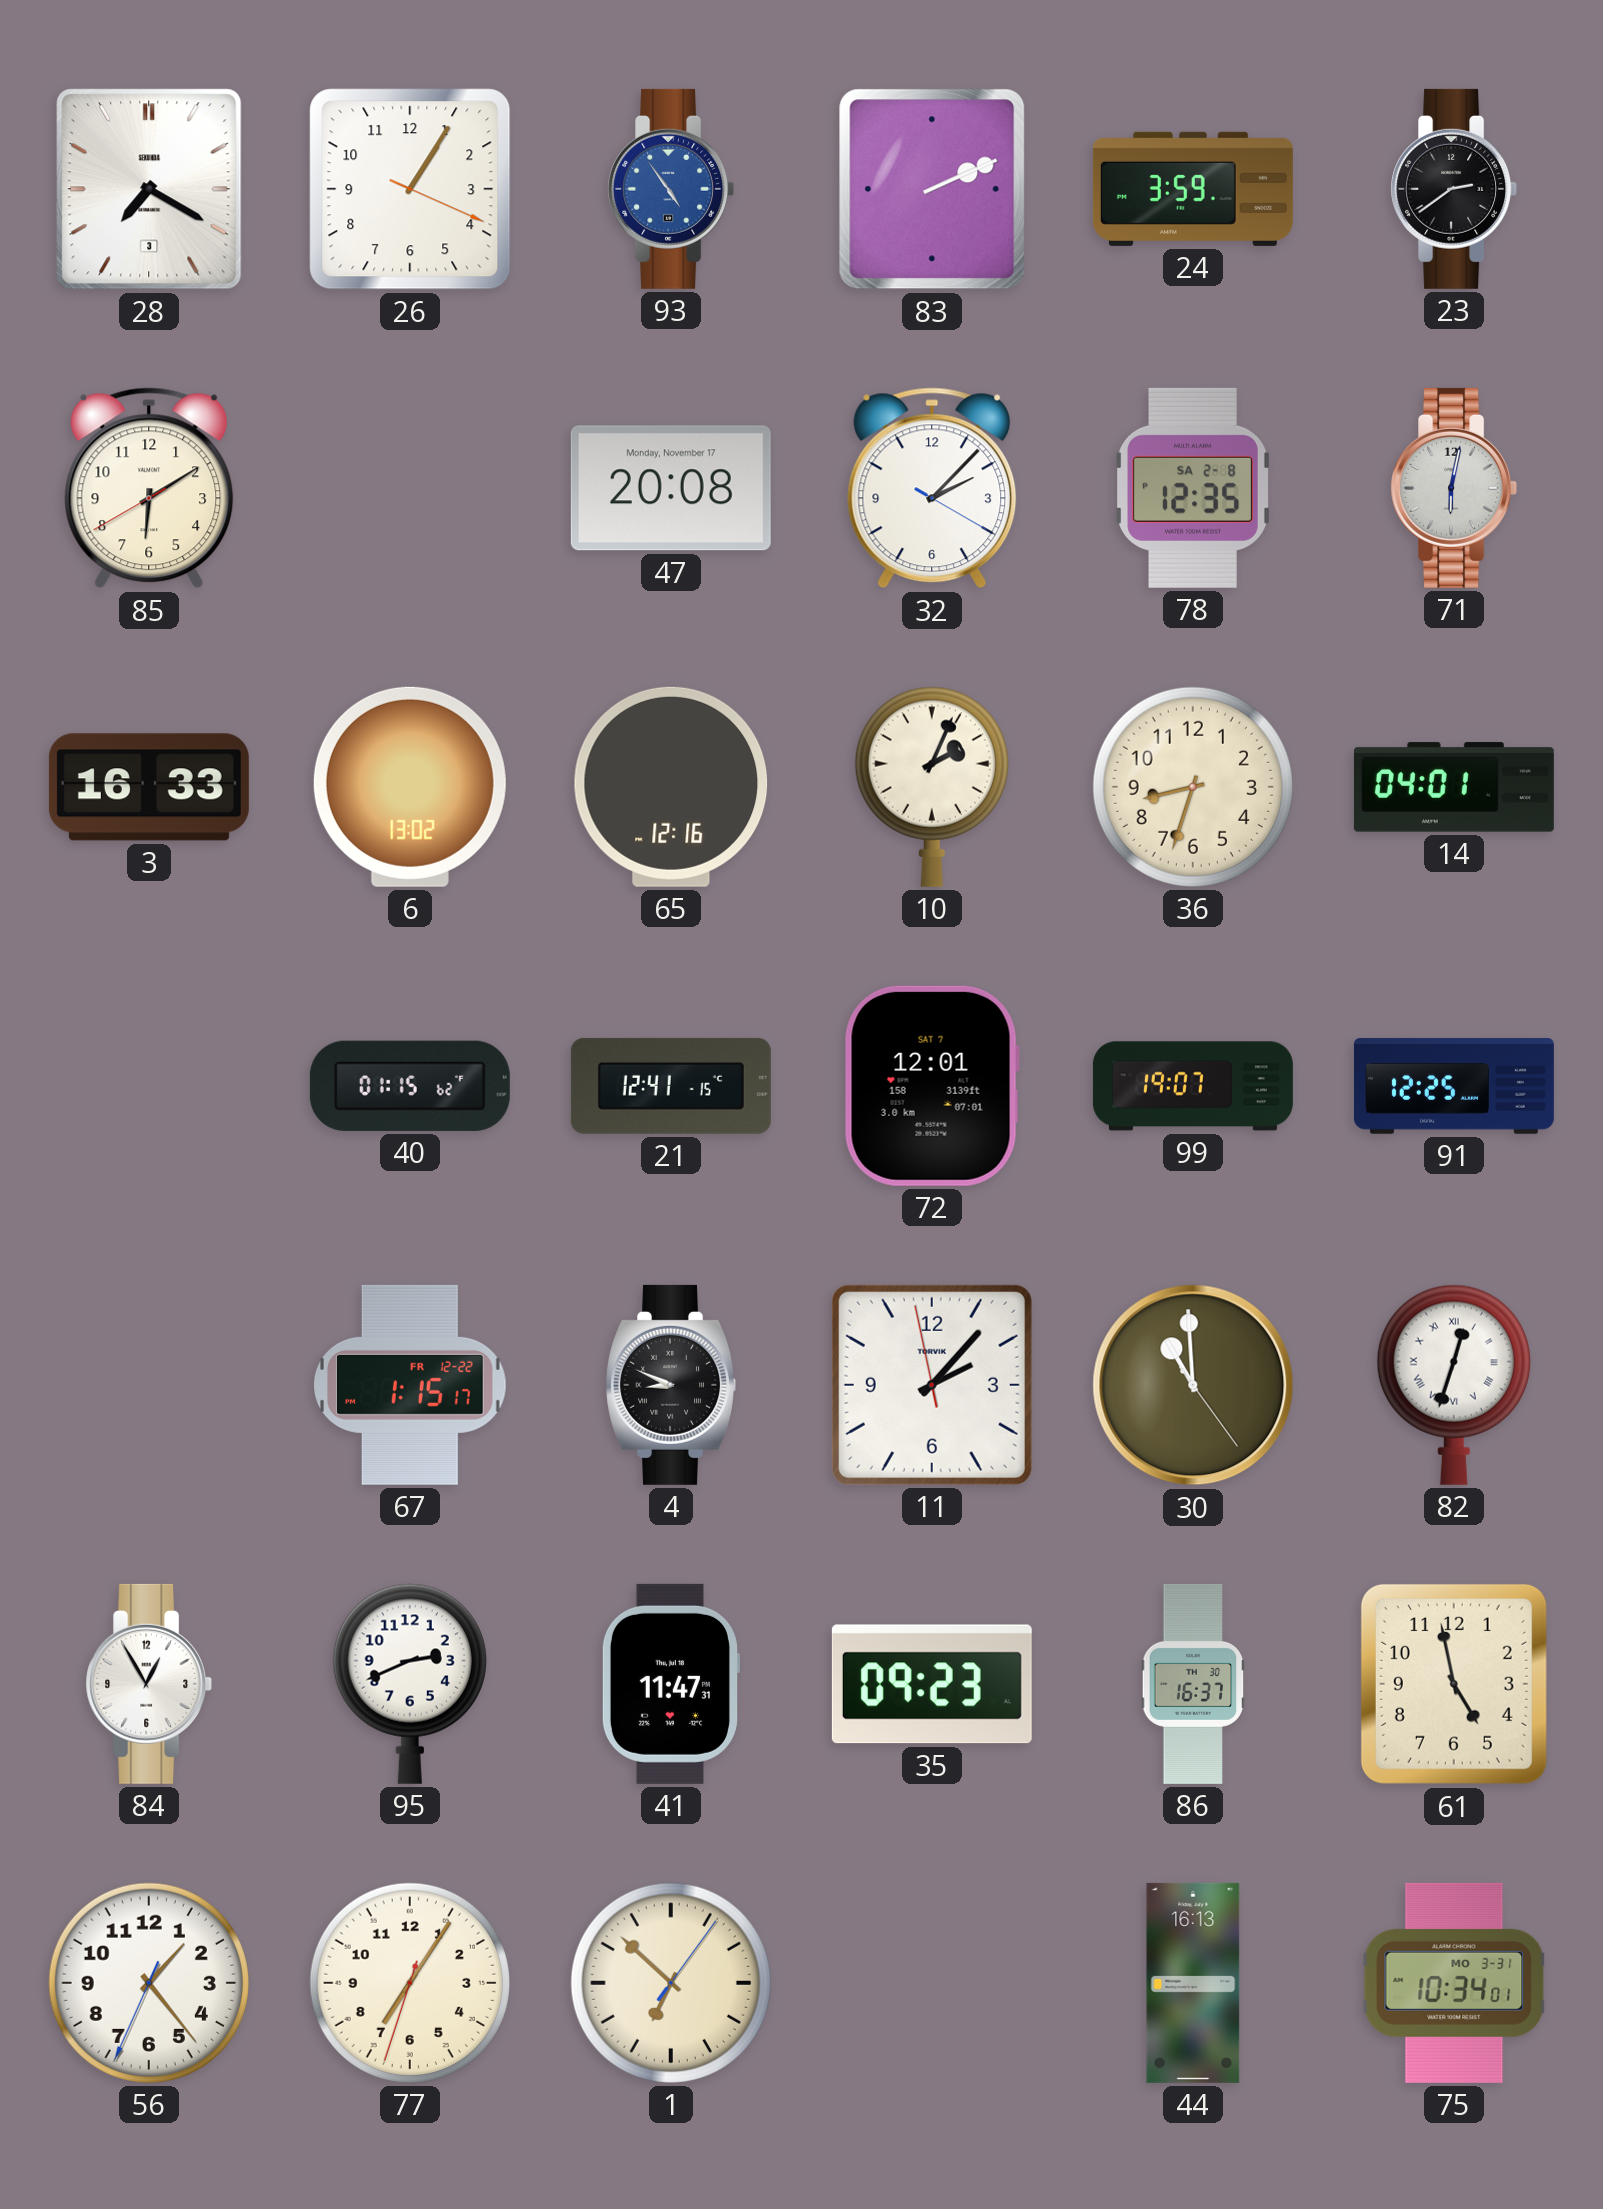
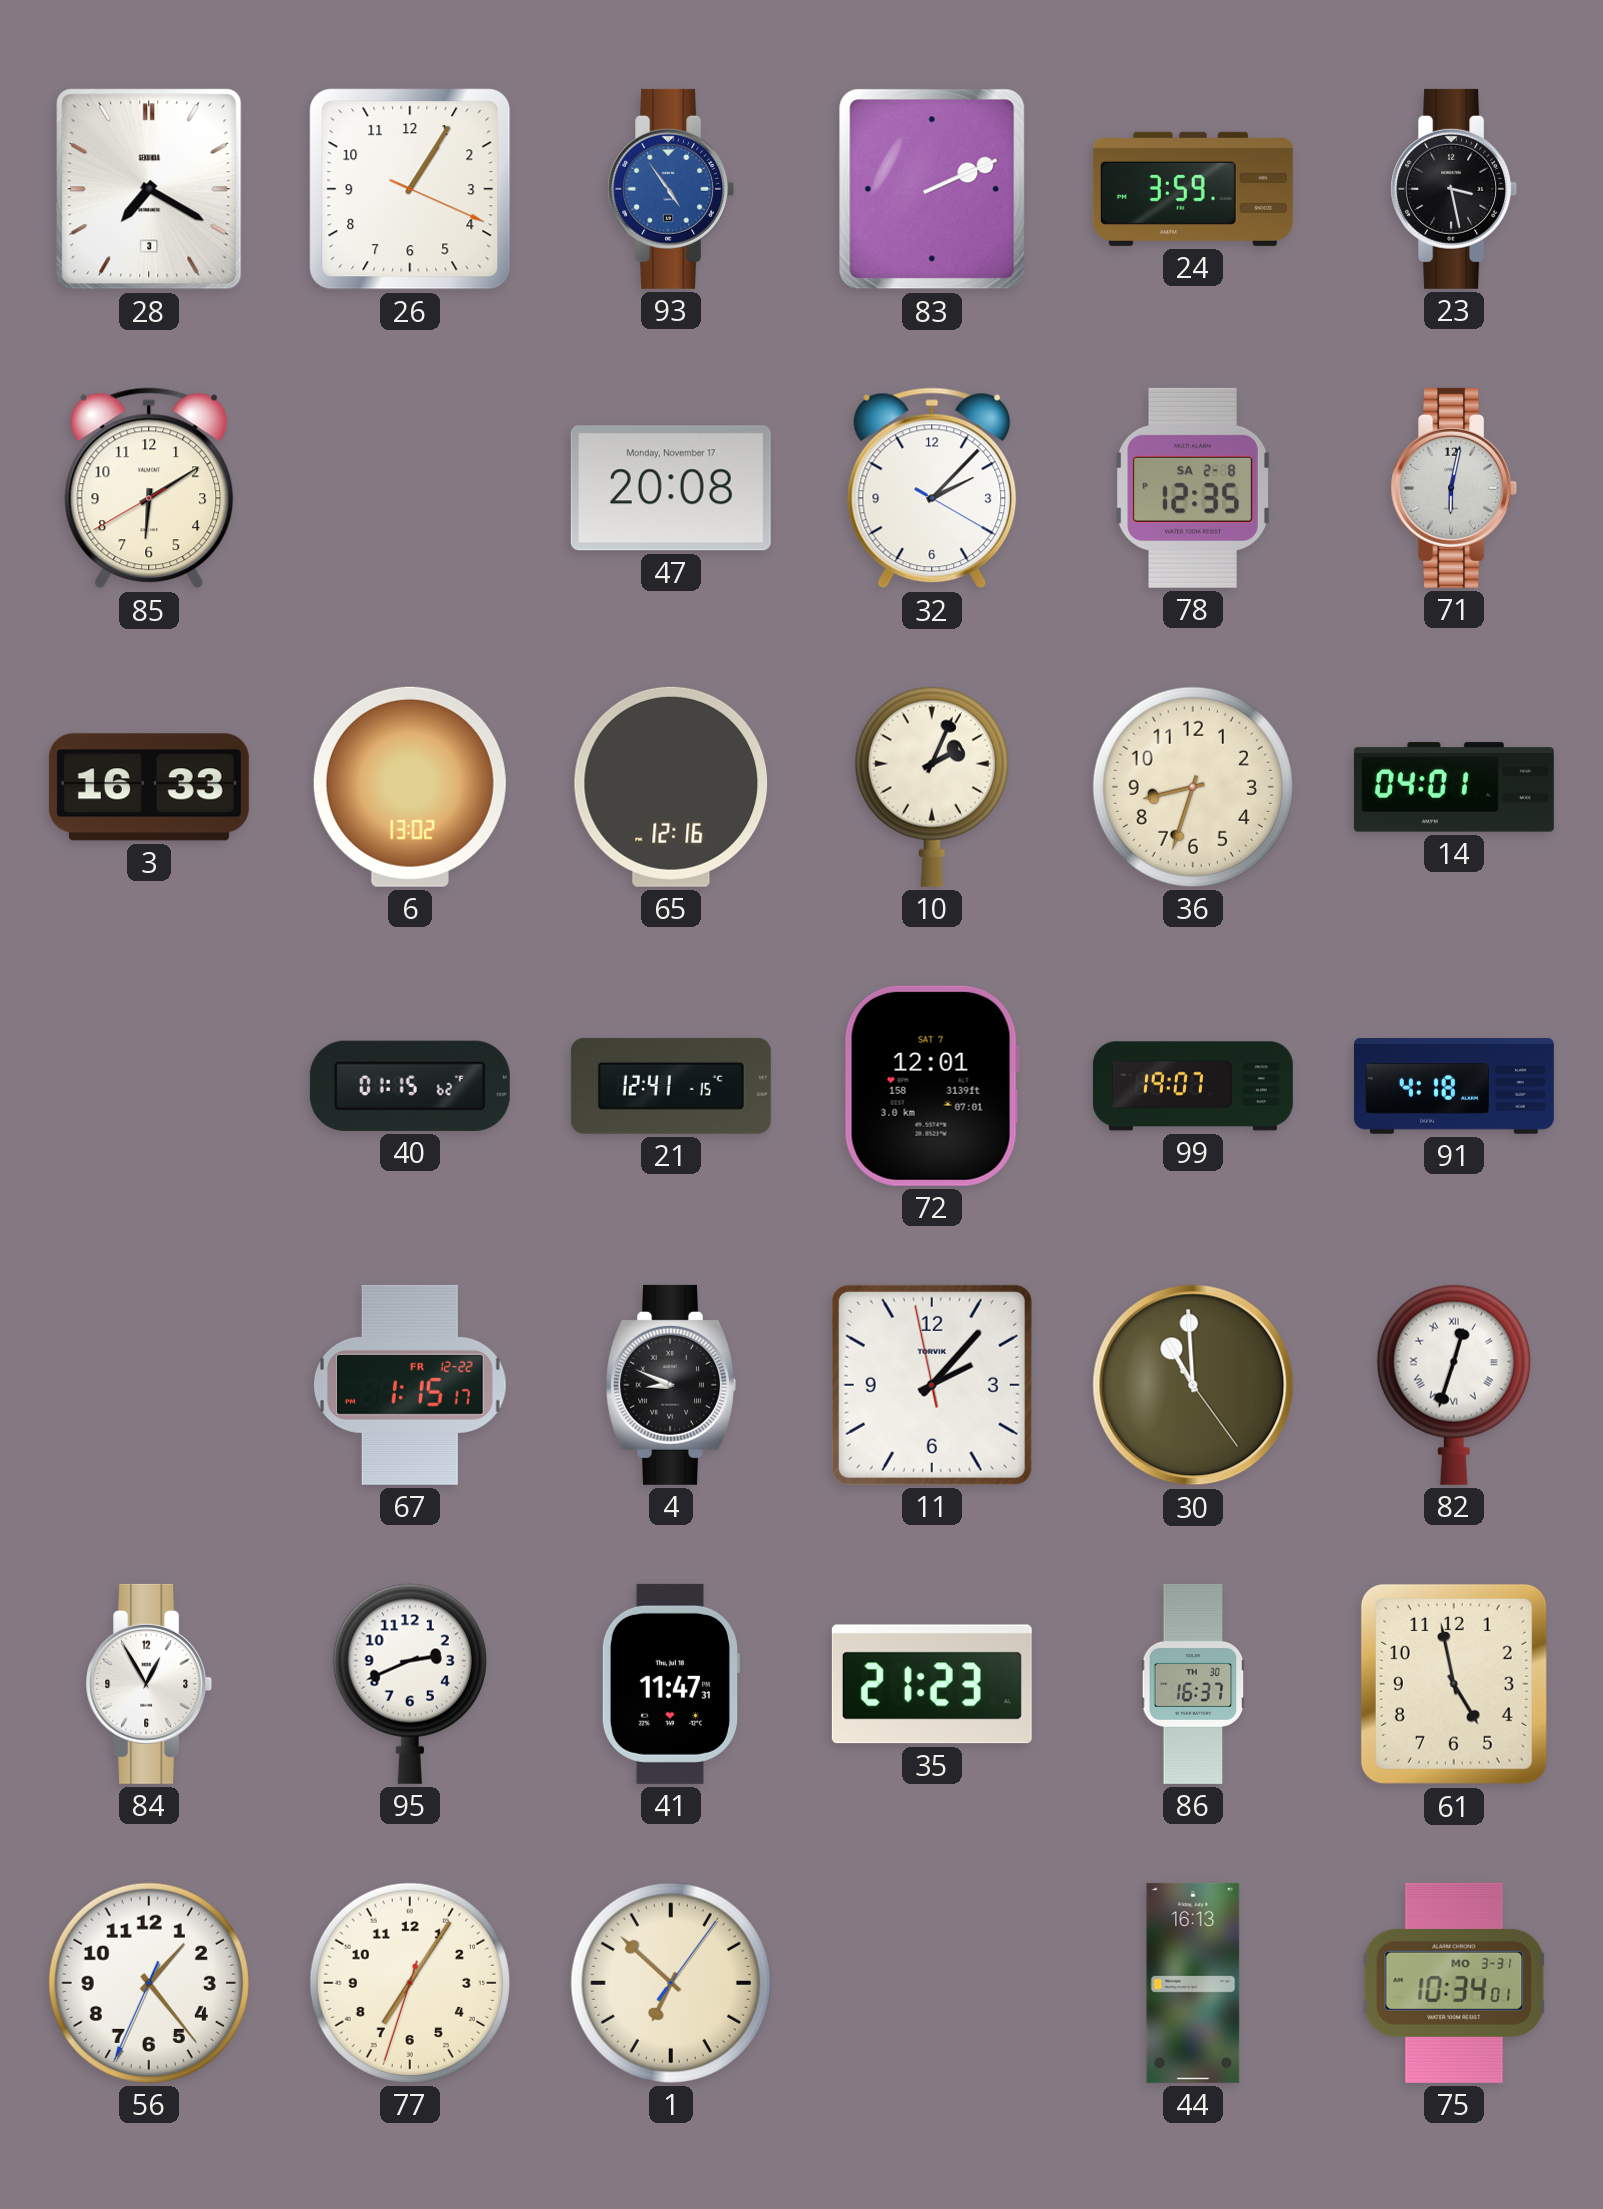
23: 2:39 -> 3:28
91: 12:25 -> 4:18
35: 09:23 -> 21:23
